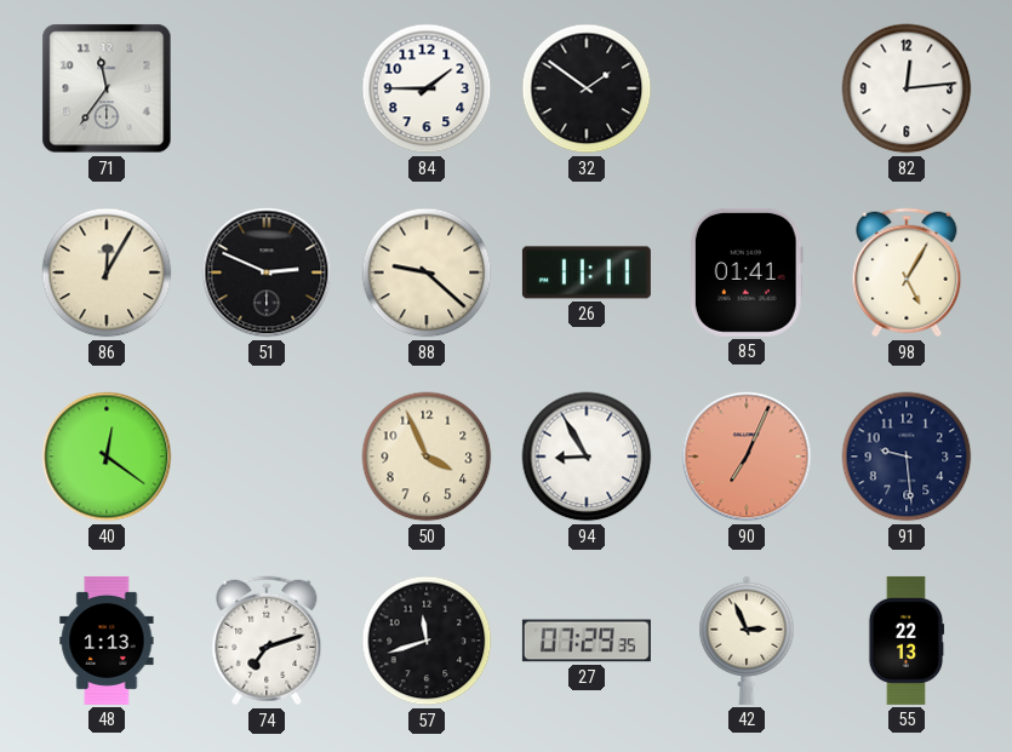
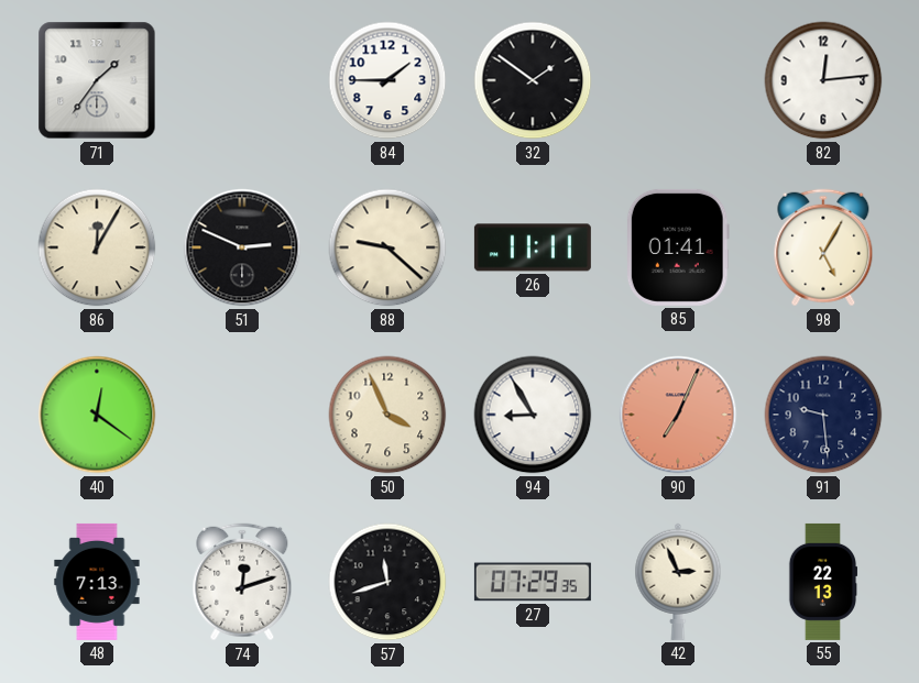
71: 11:36 -> 1:36
48: 1:13 -> 7:13
74: 7:12 -> 12:12
